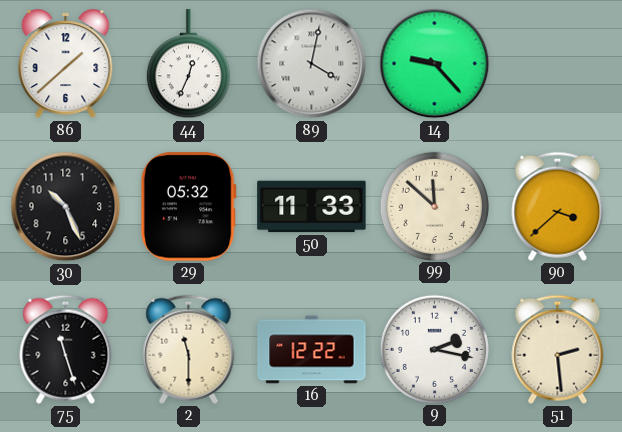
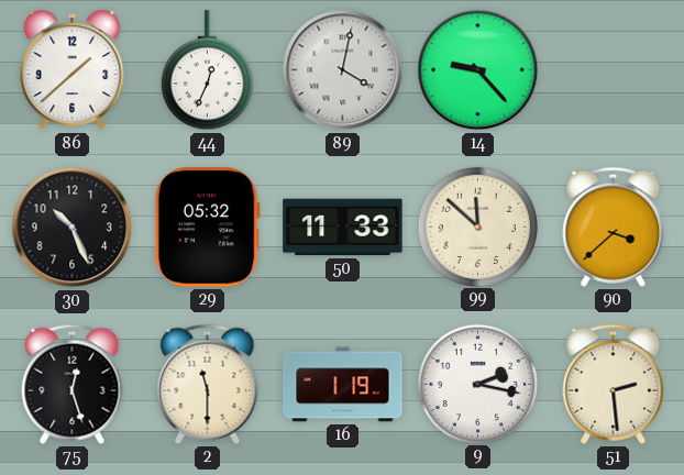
75: 11:27 -> 12:27
16: 12:22 -> 1:19
